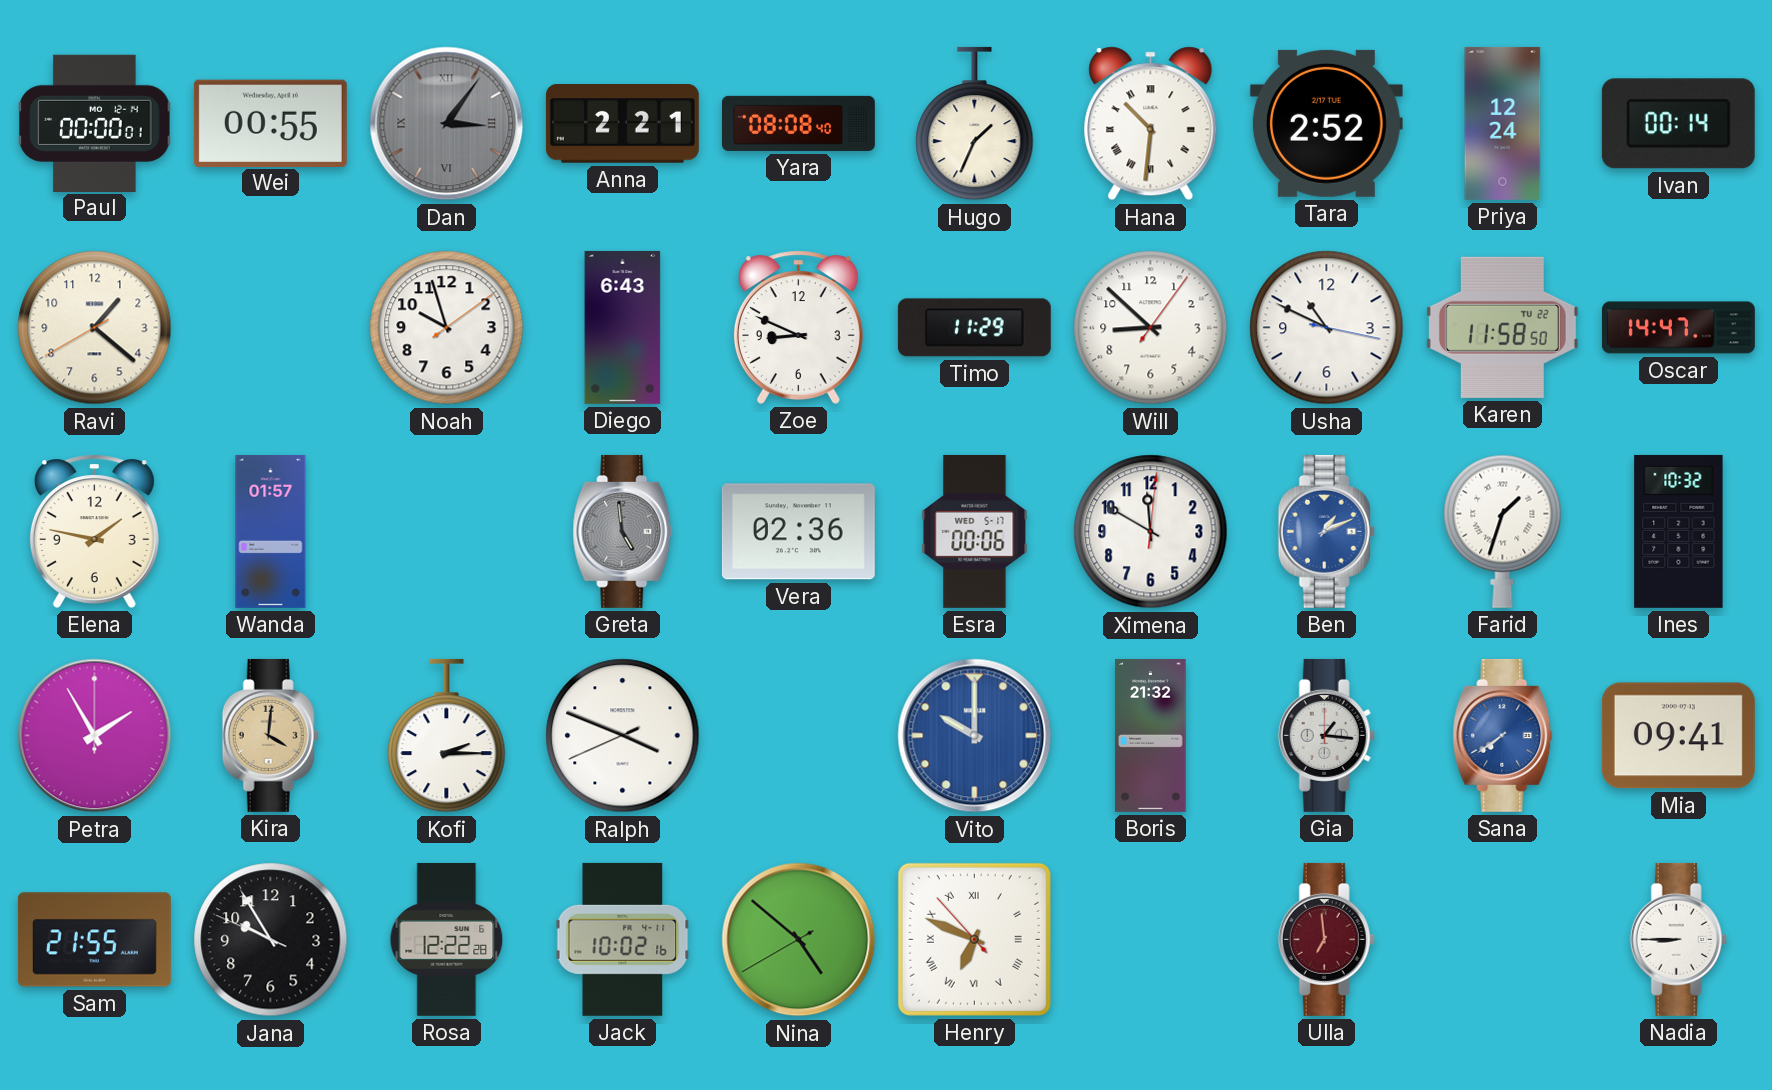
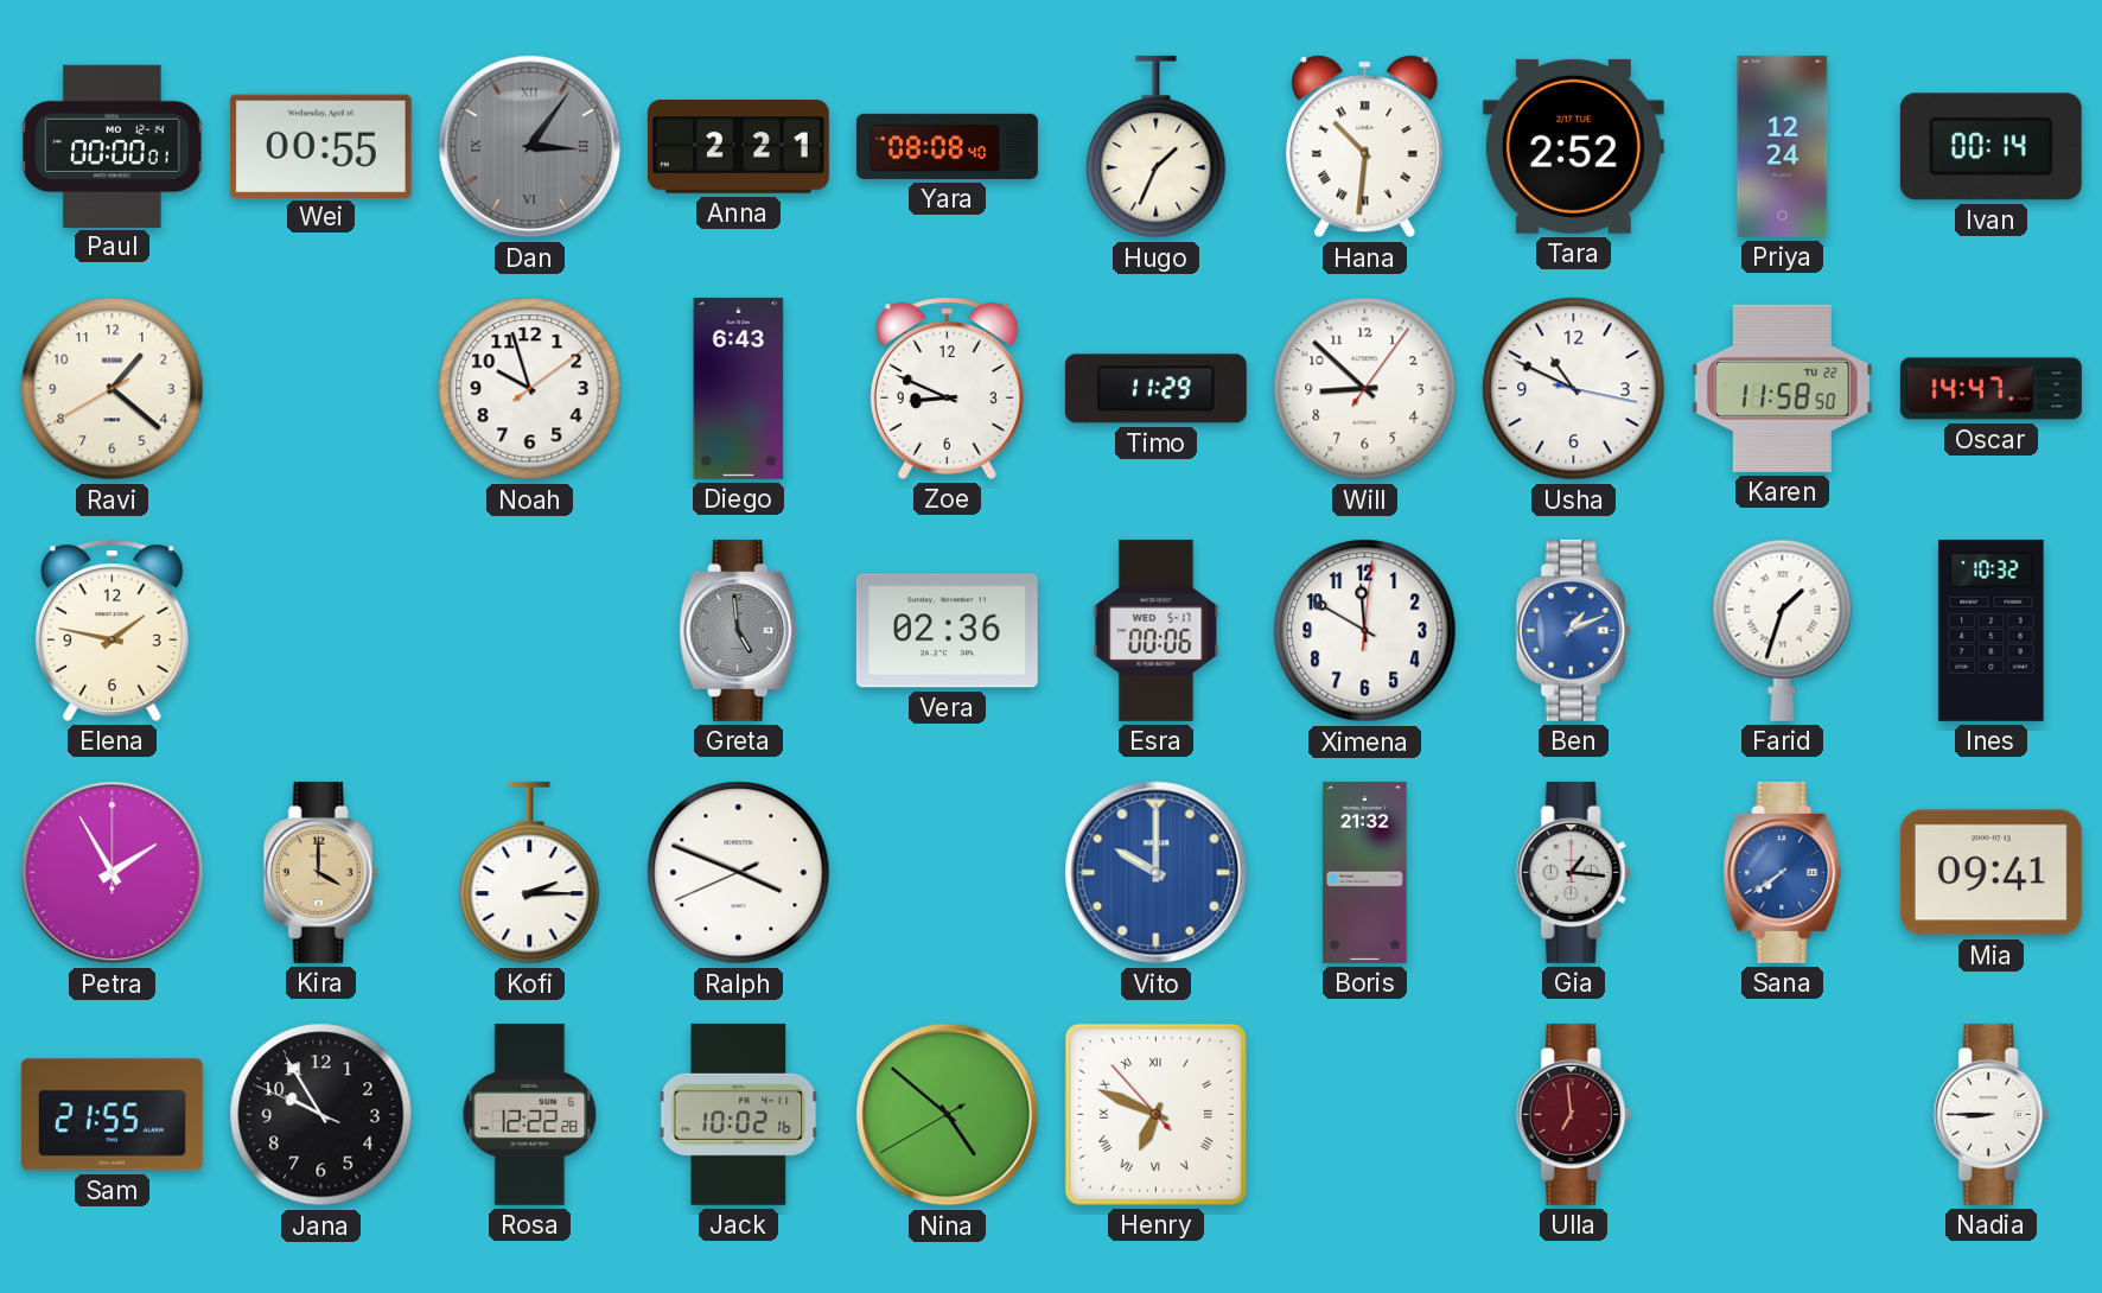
Wanda: 01:57 -> none
Kira: 4:01 -> 4:00
